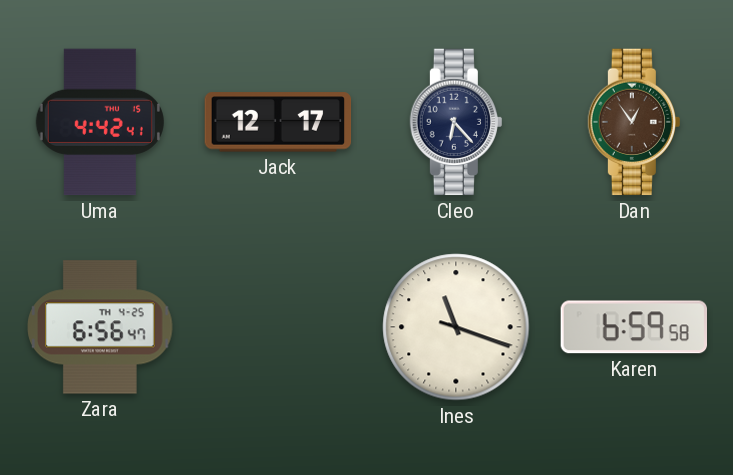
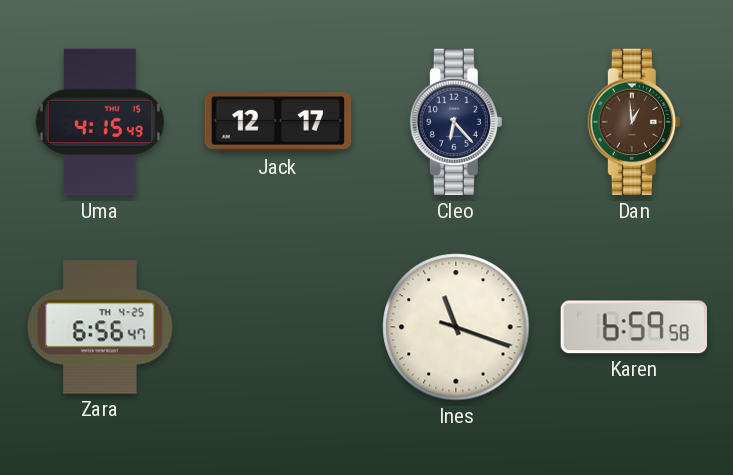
Uma: 4:42 -> 4:15
Dan: 12:54 -> 12:59
